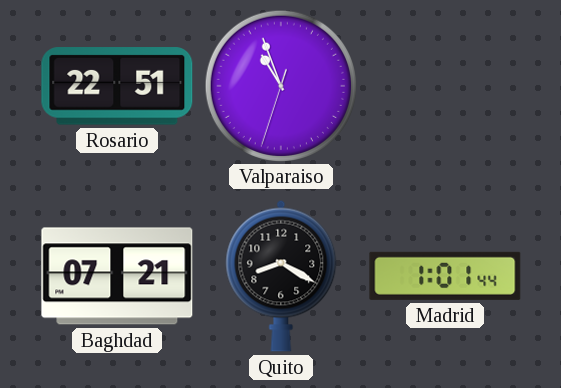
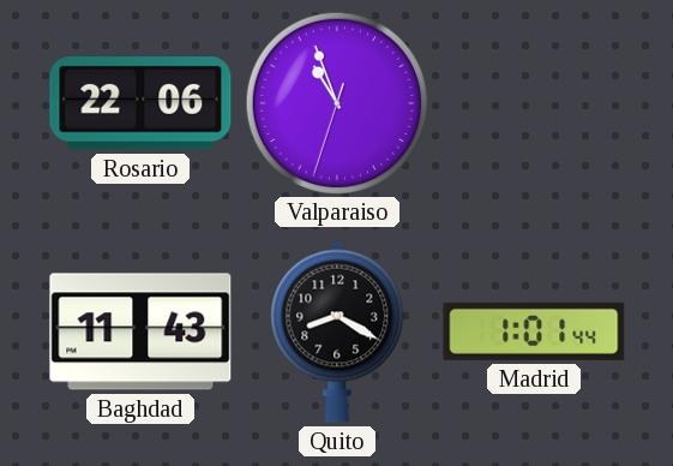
Rosario: 22:51 -> 22:06
Baghdad: 07:21 -> 11:43
